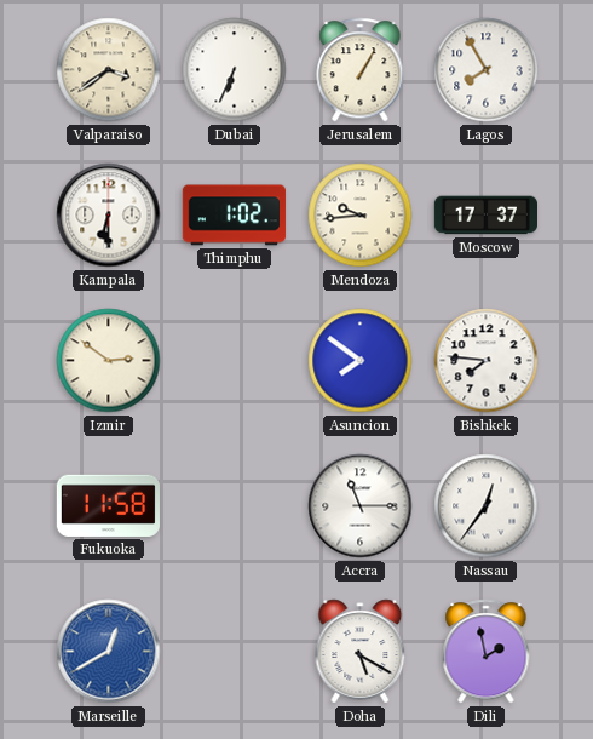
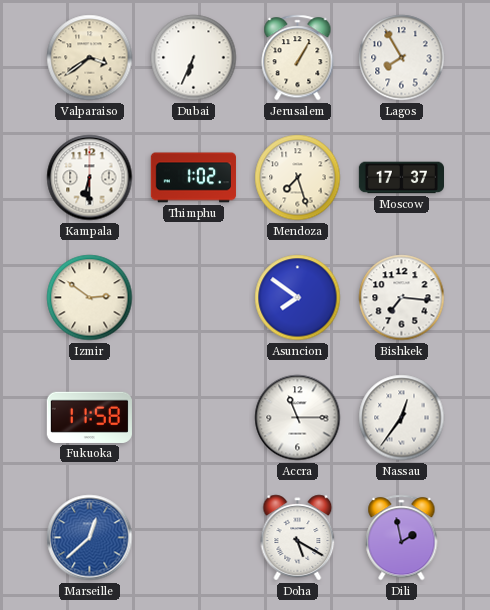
Mendoza: 9:44 -> 7:27
Bishkek: 7:46 -> 7:16
Marseille: 12:40 -> 12:38
